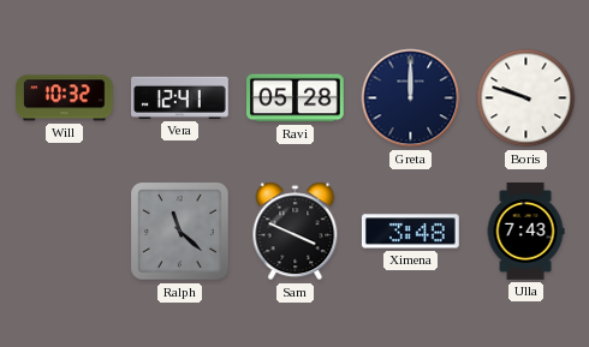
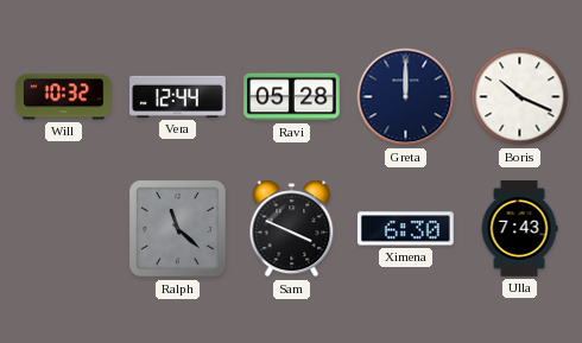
Vera: 12:41 -> 12:44
Boris: 9:48 -> 10:19
Ximena: 3:48 -> 6:30
